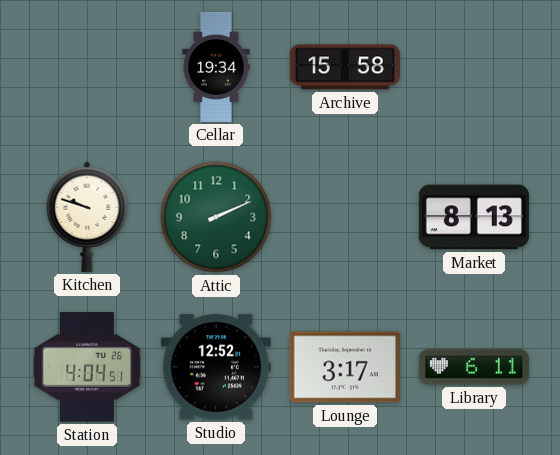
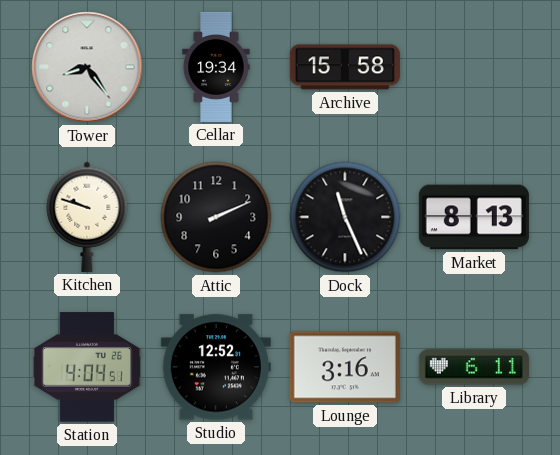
Tower: none -> 8:24
Attic dial: green -> black
Dock: none -> 11:26
Lounge: 3:17 -> 3:16
